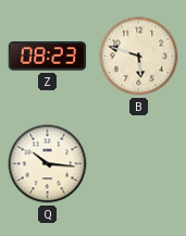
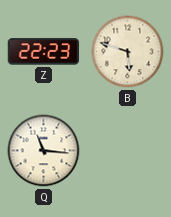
Z: 08:23 -> 22:23
Q: 10:16 -> 11:16
